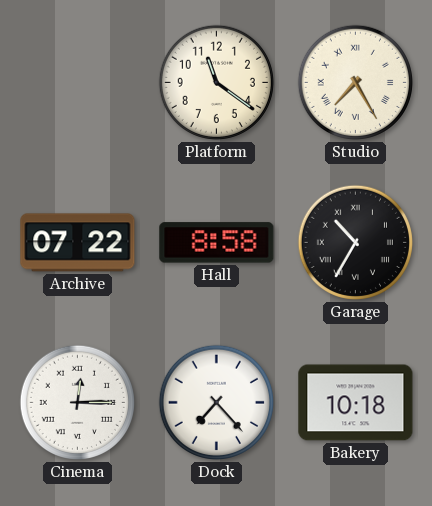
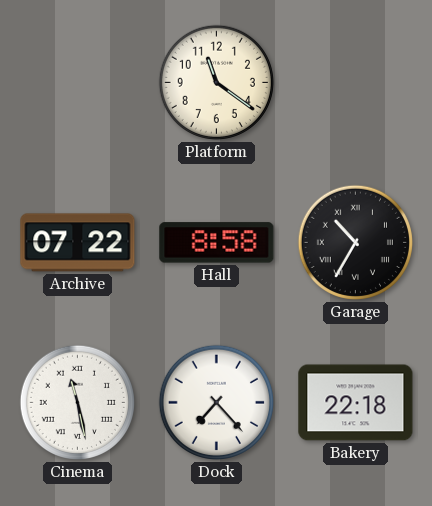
Studio: 7:25 -> none
Cinema: 12:15 -> 11:28
Bakery: 10:18 -> 22:18
